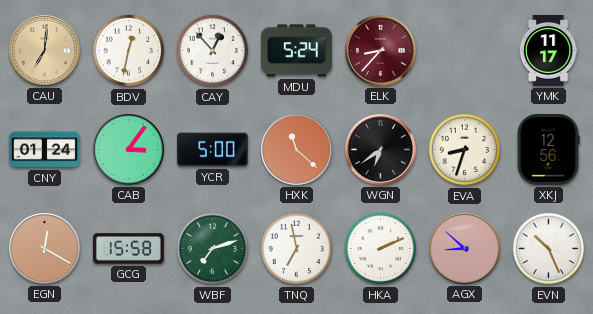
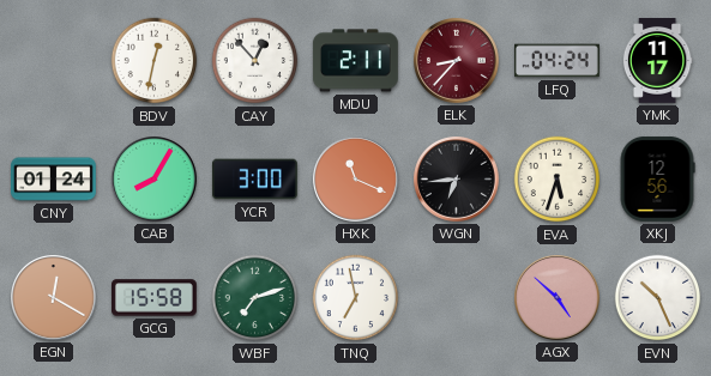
CAU: 7:01 -> none
MDU: 5:24 -> 2:11
LFQ: none -> 04:24
CAB: 3:06 -> 8:05
YCR: 5:00 -> 3:00
HXK: 11:22 -> 11:19
WGN: 6:39 -> 6:44
EVA: 8:33 -> 5:33
HKA: 2:11 -> none
AGX: 8:52 -> 4:52
